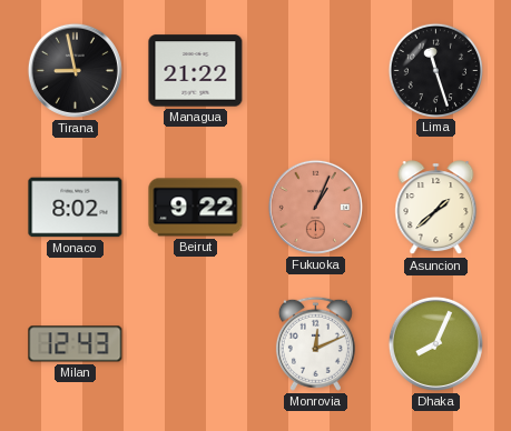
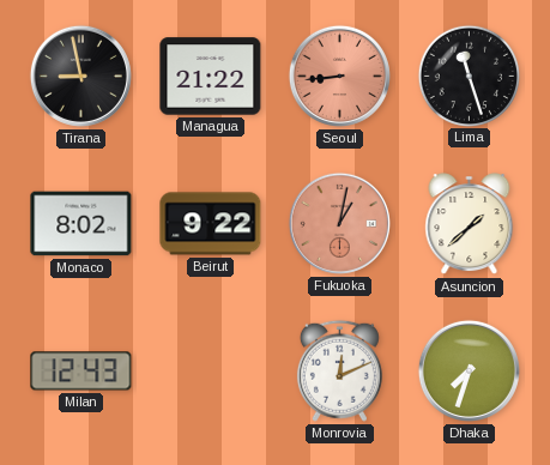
Seoul: none -> 8:44
Fukuoka: 1:04 -> 1:02
Dhaka: 8:04 -> 7:33
